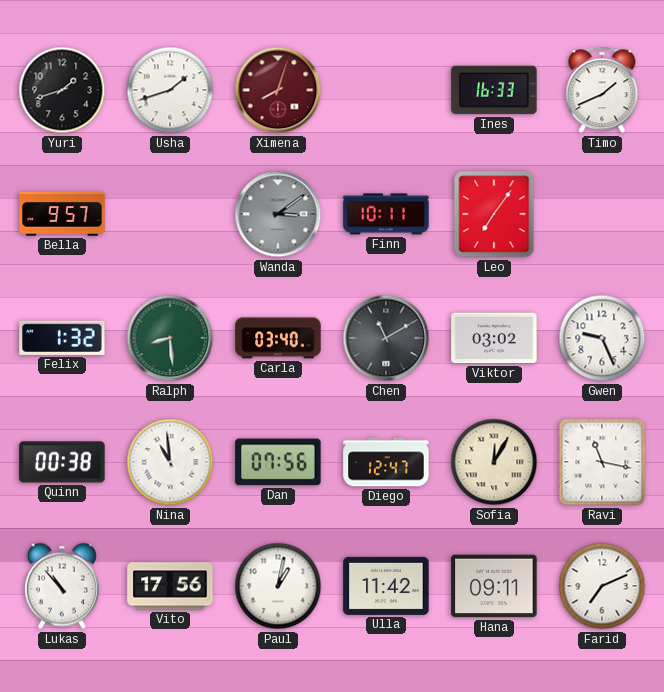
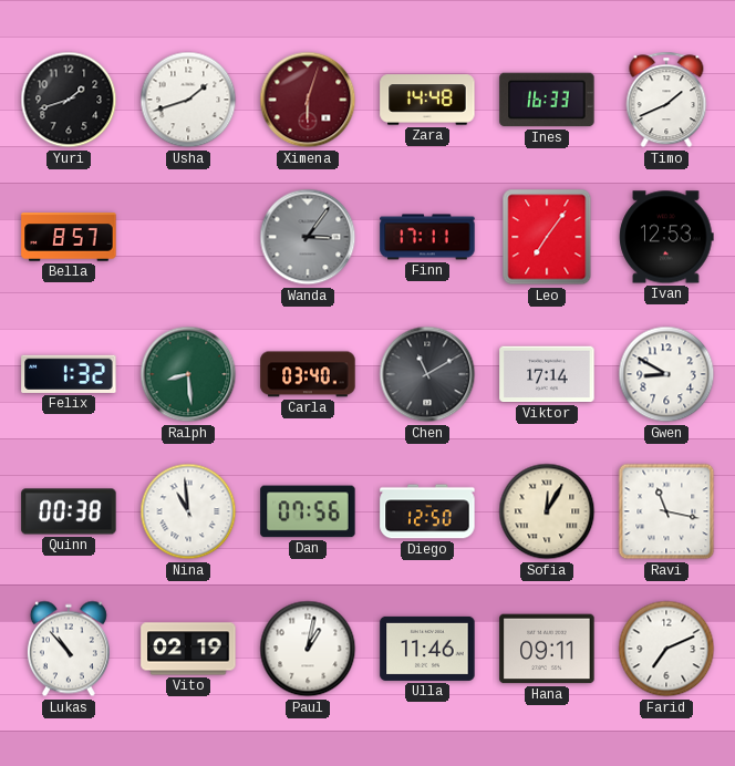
Ximena: 8:03 -> 6:03
Zara: none -> 14:48
Bella: 9:57 -> 8:57
Wanda: 3:09 -> 3:06
Finn: 10:11 -> 17:11
Ivan: none -> 12:53
Viktor: 03:02 -> 17:14
Gwen: 9:26 -> 8:50
Diego: 12:47 -> 12:50
Vito: 17:56 -> 02:19
Ulla: 11:42 -> 11:46
